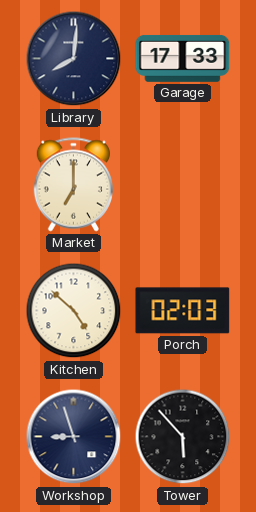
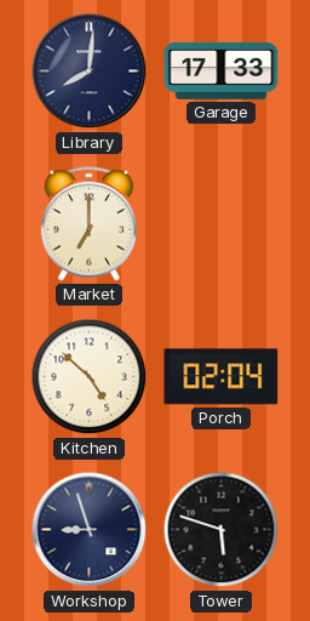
Porch: 02:03 -> 02:04
Tower: 5:53 -> 5:48
